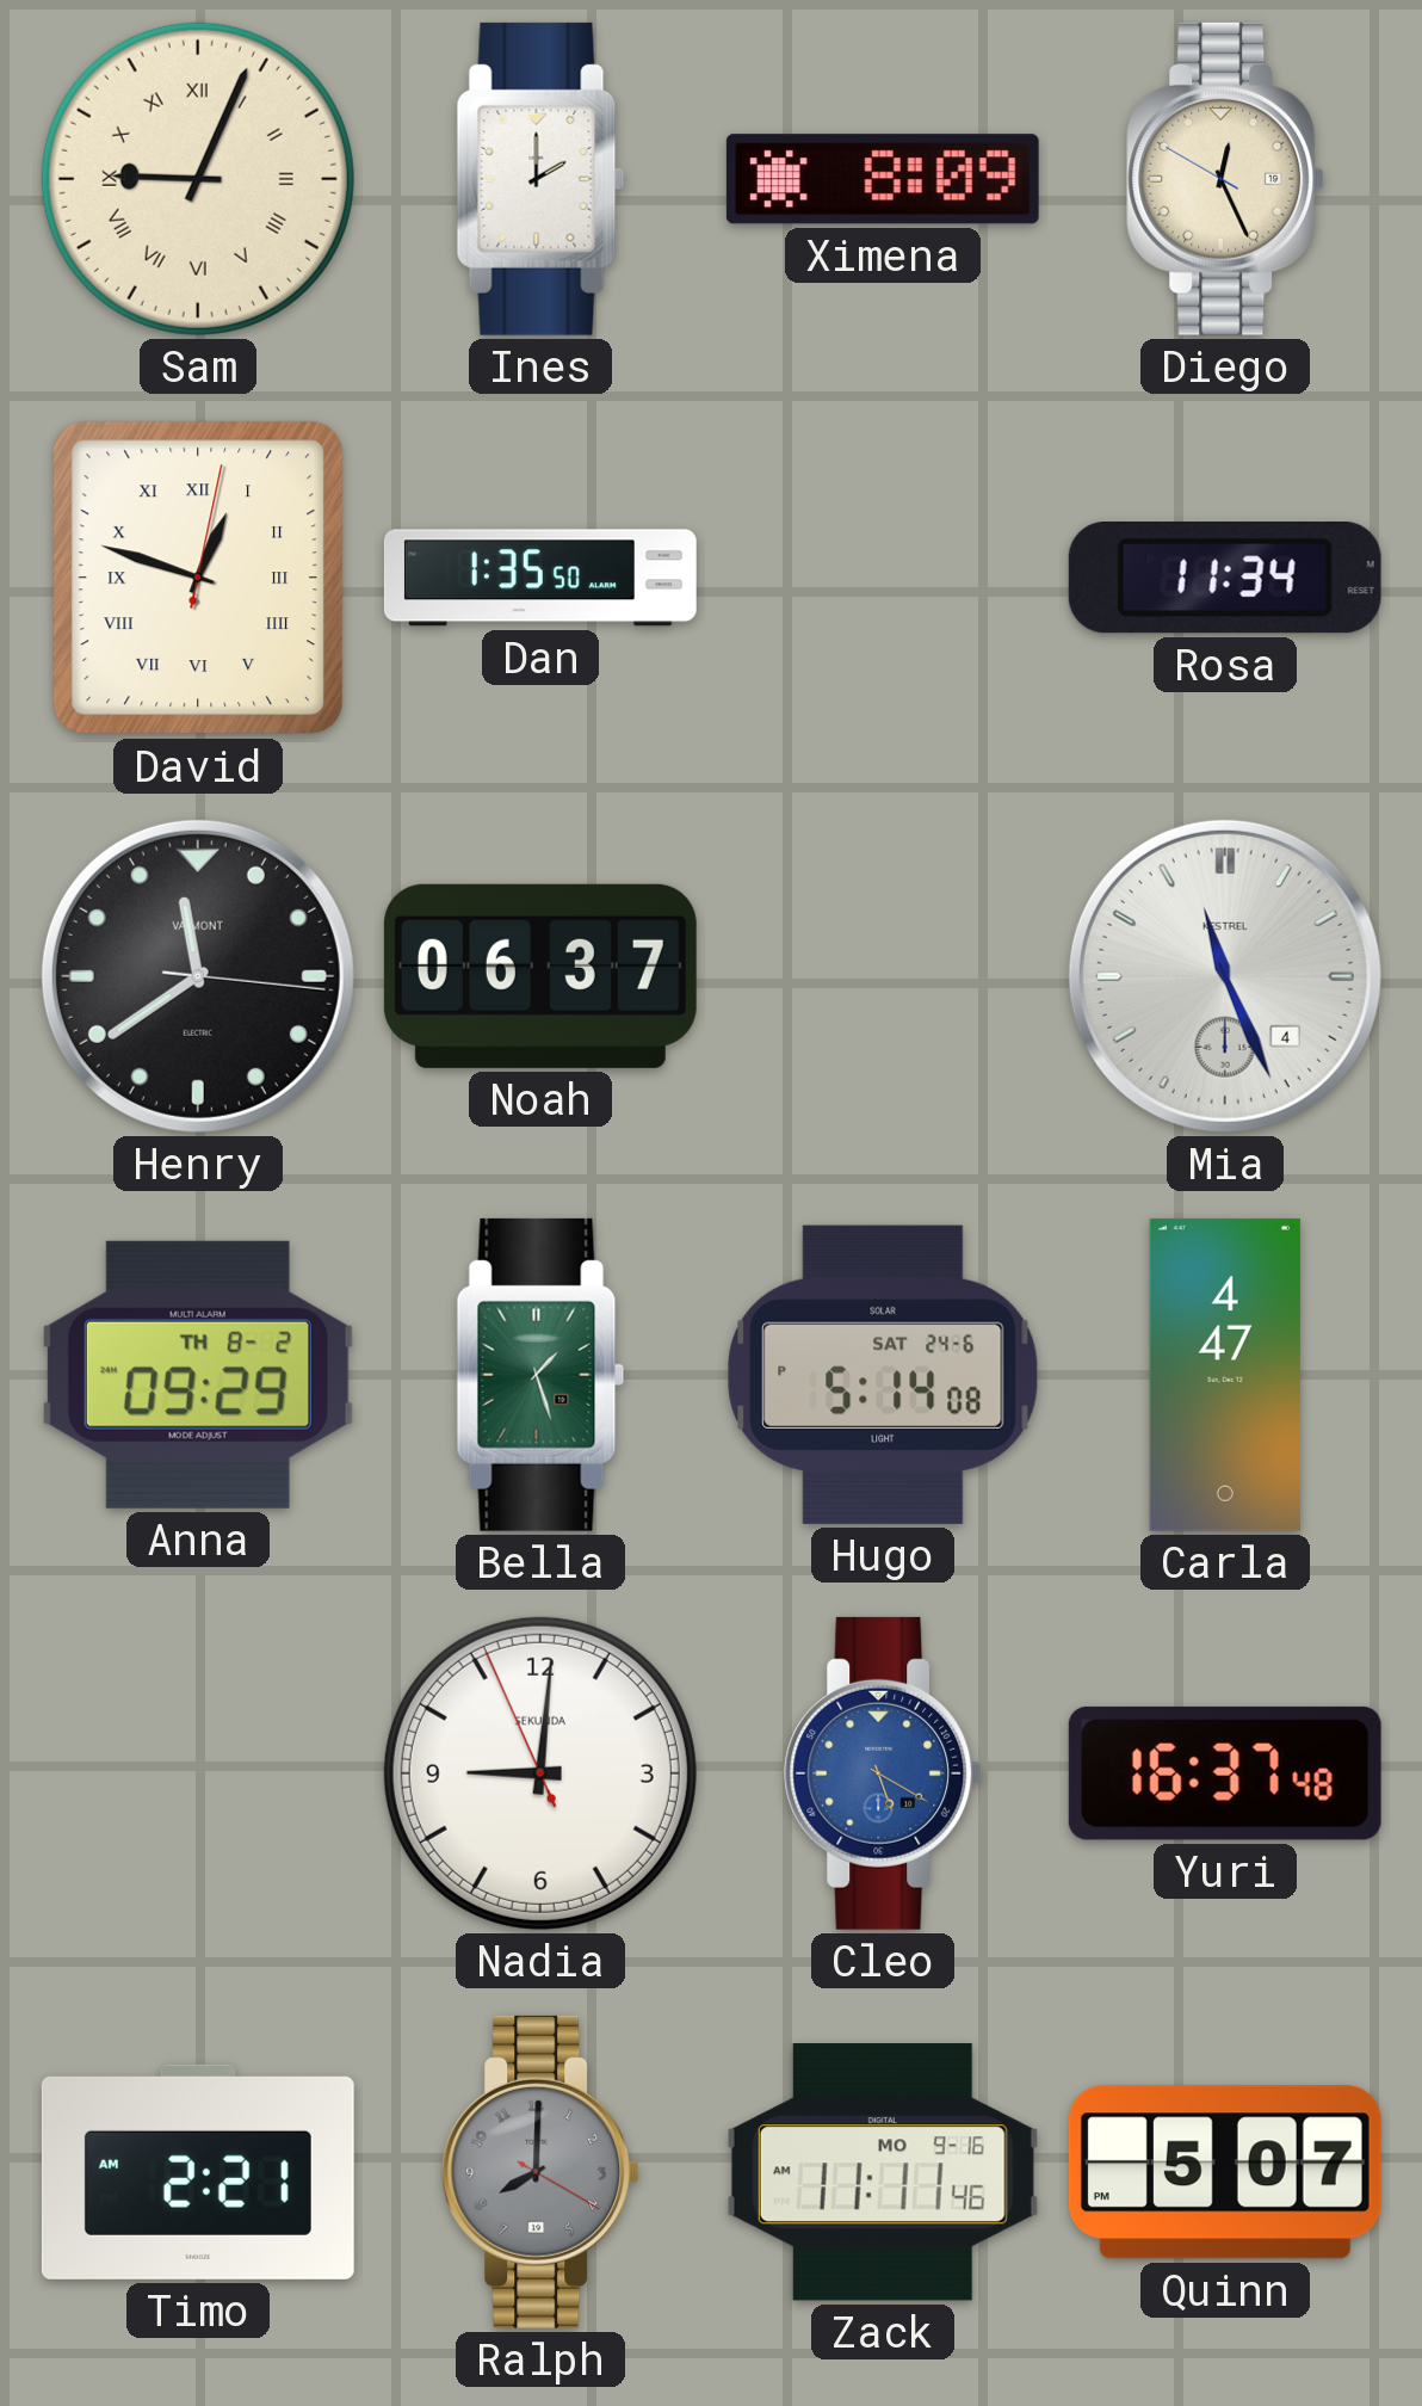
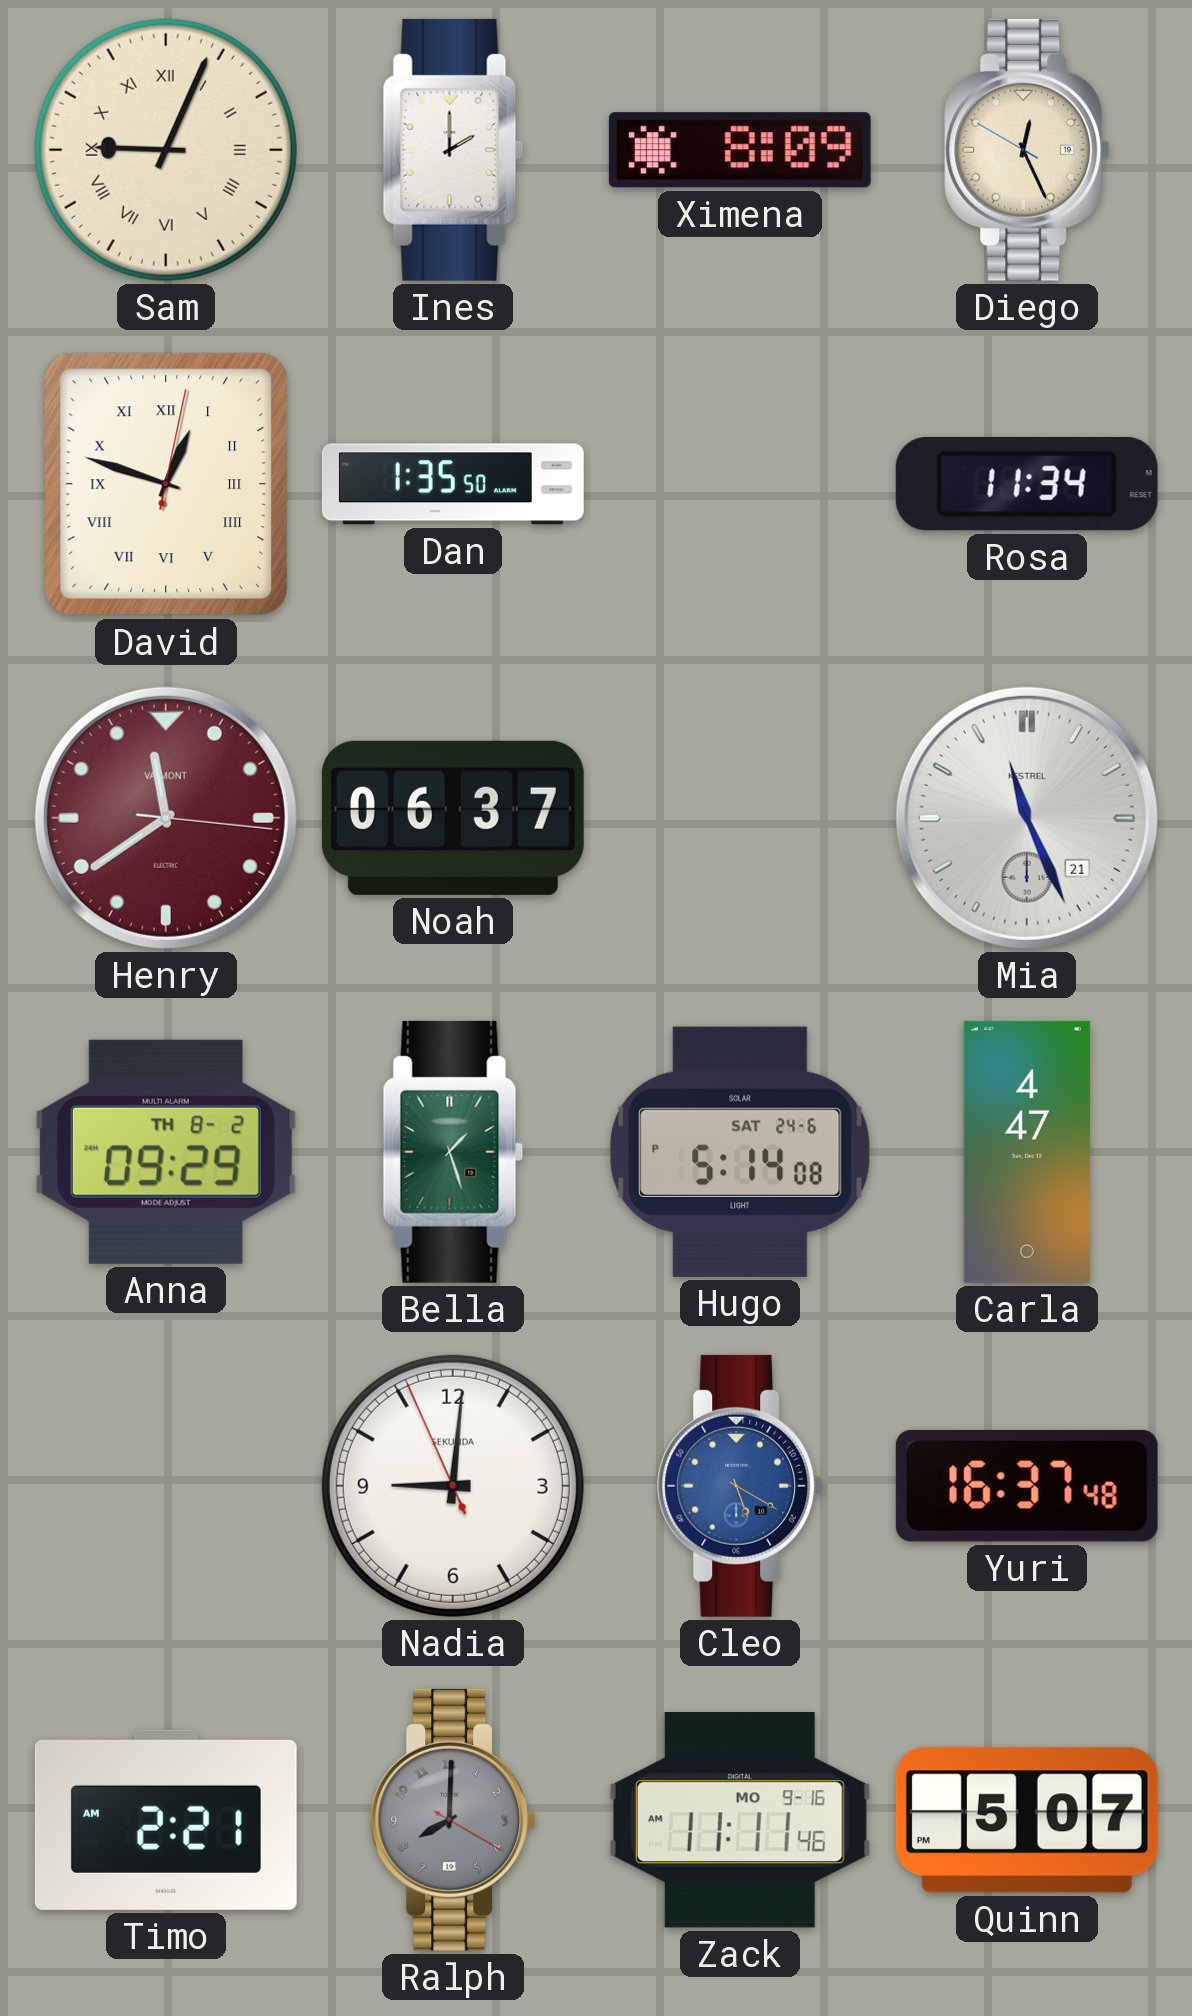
Henry dial: black -> burgundy
Mia date: 4 -> 21
